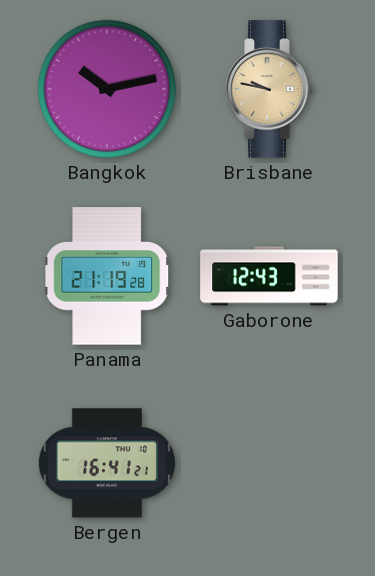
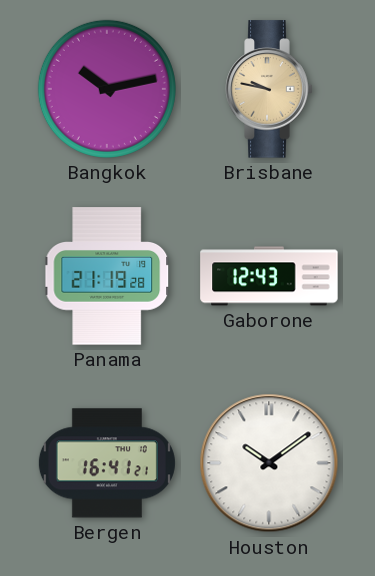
Houston: none -> 10:09
